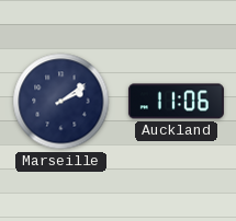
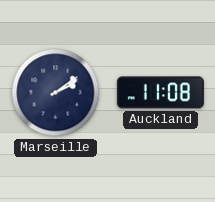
Auckland: 11:06 -> 11:08
